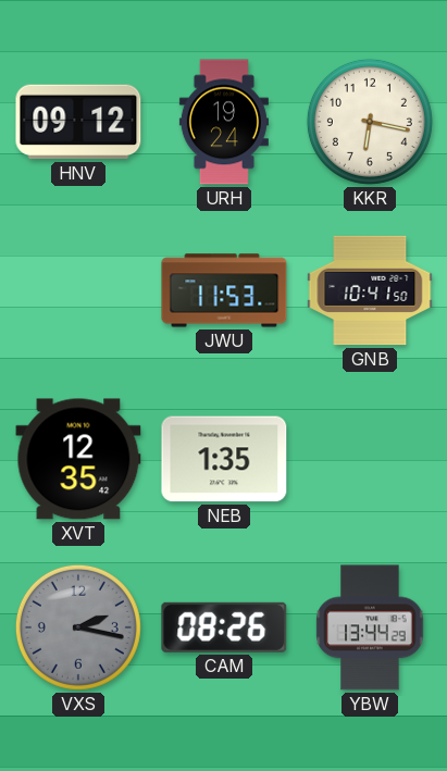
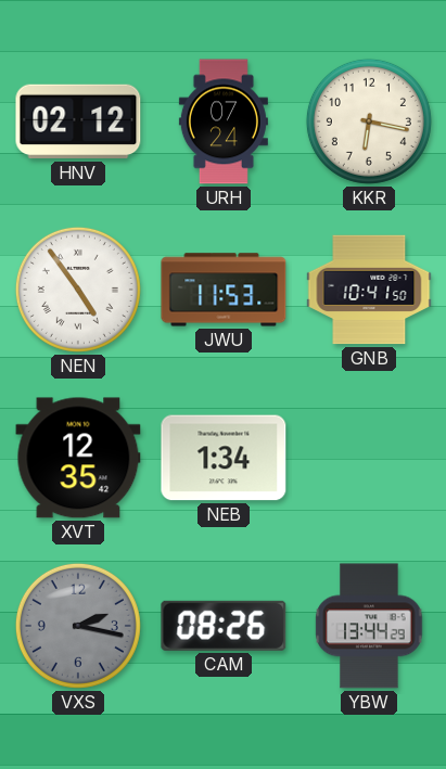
HNV: 09:12 -> 02:12
URH: 19:24 -> 07:24
NEN: none -> 4:54
NEB: 1:35 -> 1:34
